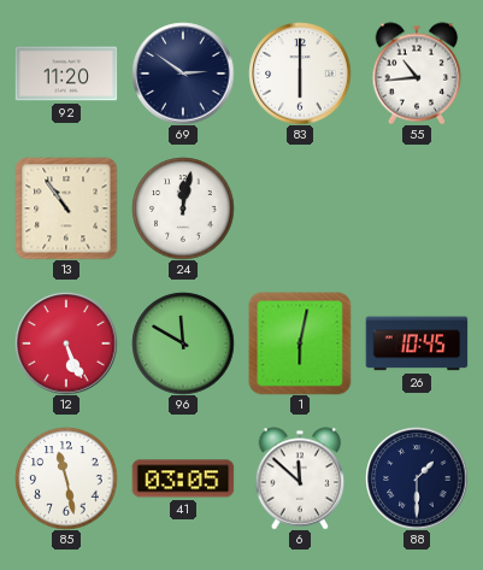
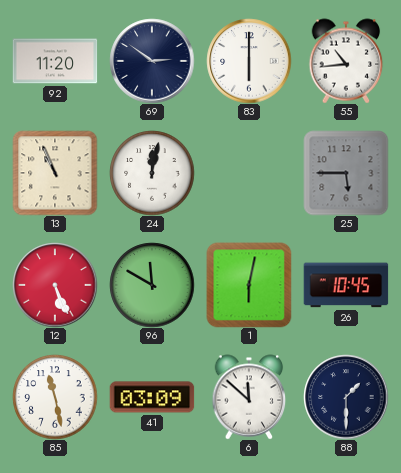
13: 10:54 -> 10:56
25: none -> 5:45
41: 03:05 -> 03:09
